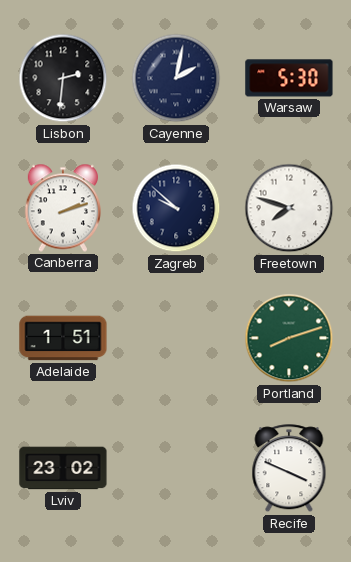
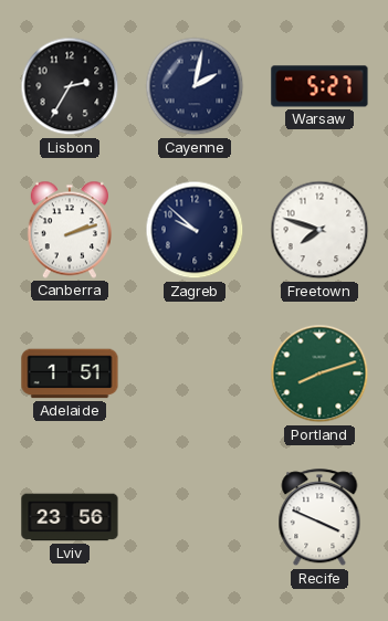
Lisbon: 2:31 -> 2:35
Warsaw: 5:30 -> 5:27
Lviv: 23:02 -> 23:56
